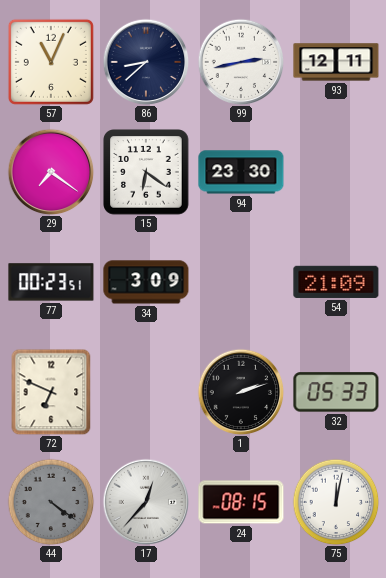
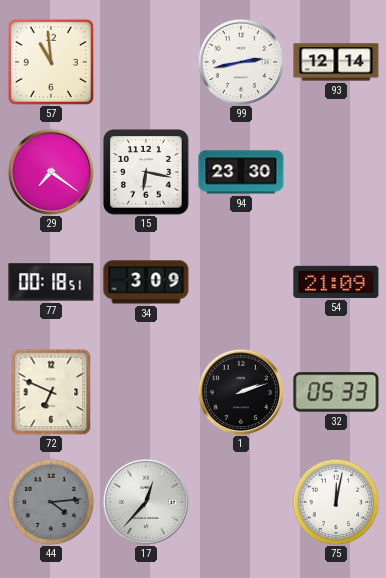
57: 11:04 -> 10:59
86: 8:38 -> none
93: 12:11 -> 12:14
15: 6:21 -> 6:17
77: 00:23 -> 00:18
44: 4:21 -> 4:14
24: 08:15 -> none
